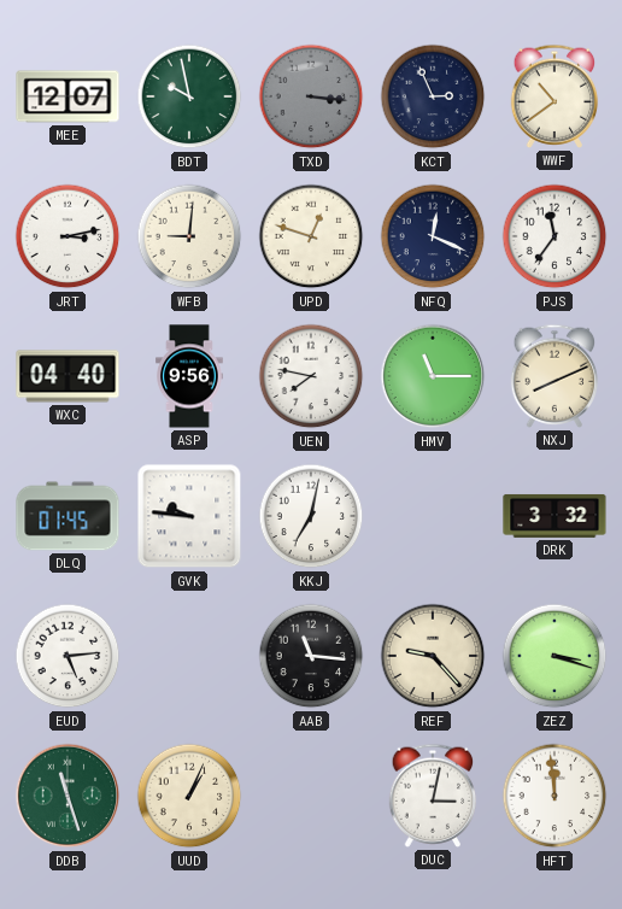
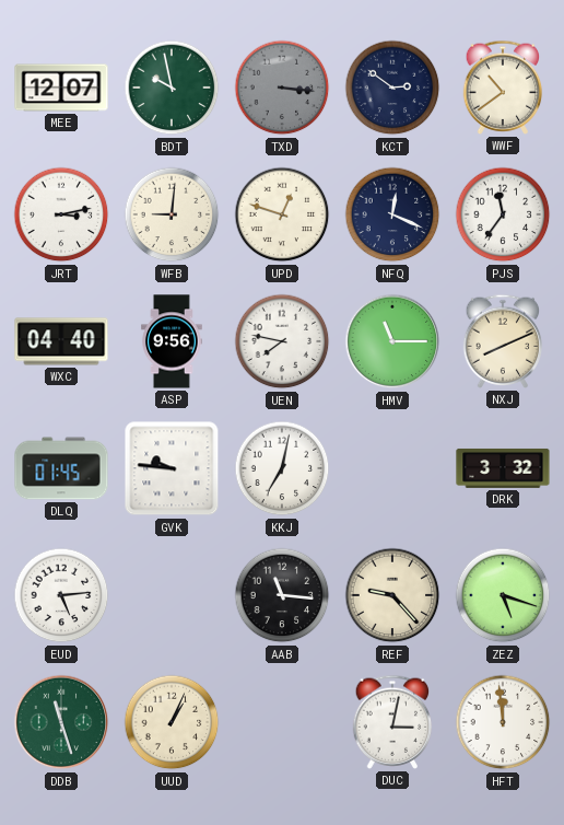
KCT: 2:56 -> 2:51
ZEZ: 3:18 -> 5:18
